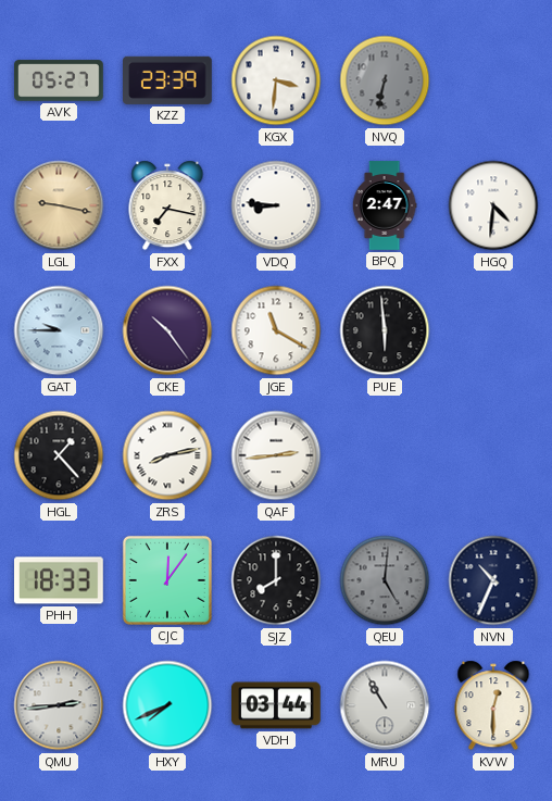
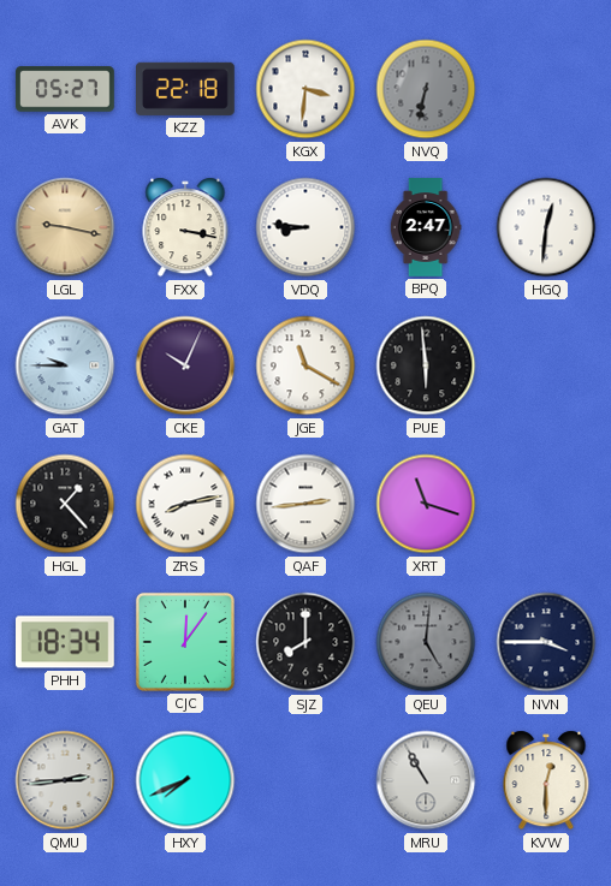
KZZ: 23:39 -> 22:18
FXX: 7:17 -> 3:17
HGQ: 4:31 -> 12:31
CKE: 10:24 -> 10:04
XRT: none -> 11:18
PHH: 18:33 -> 18:34
NVN: 10:34 -> 3:45
VDH: 03:44 -> none
